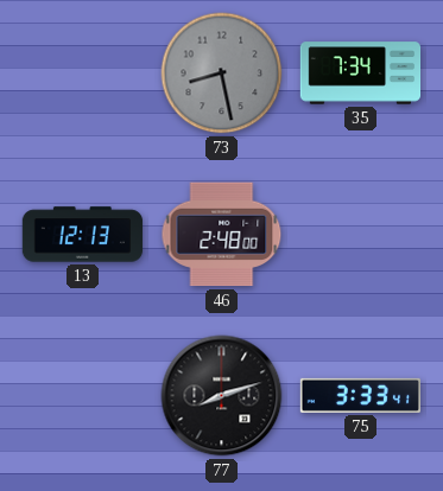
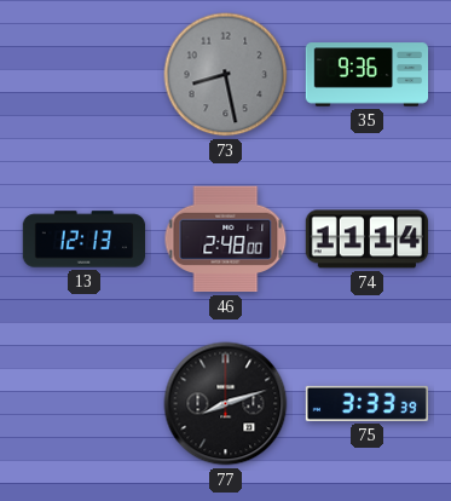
35: 7:34 -> 9:36
74: none -> 11:14
75: 3:33:41 -> 3:33:39
